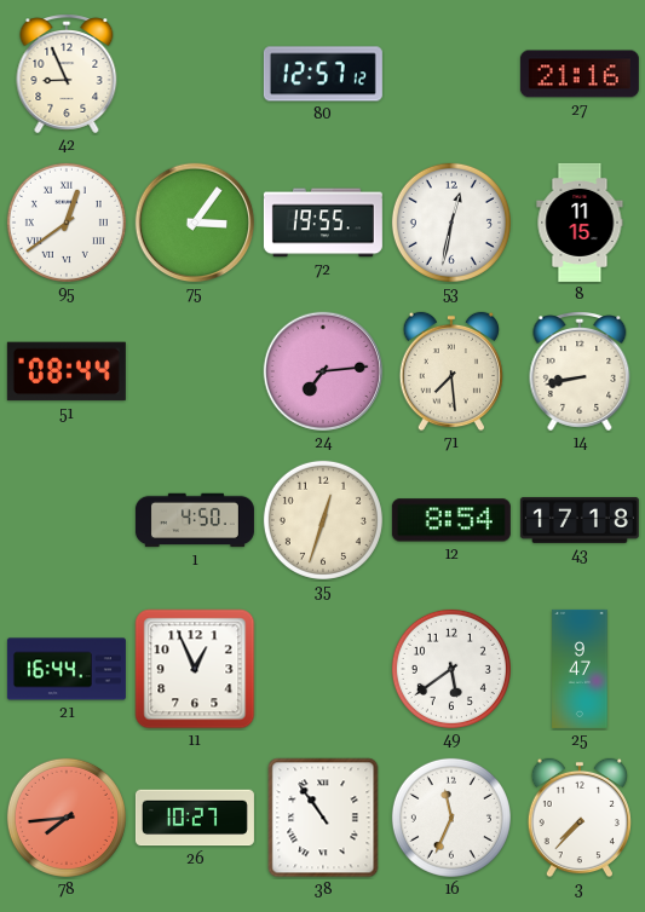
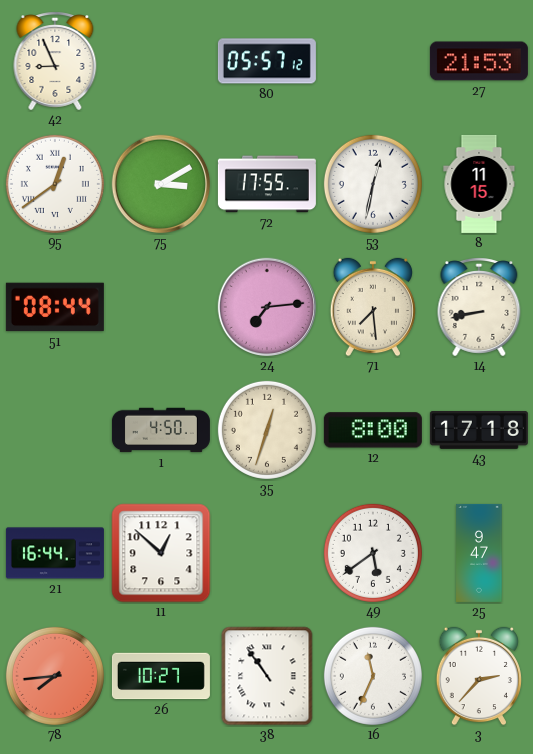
80: 12:57 -> 05:57
27: 21:16 -> 21:53
75: 3:06 -> 3:10
72: 19:55 -> 17:55
12: 8:54 -> 8:00
11: 12:56 -> 12:52
3: 7:37 -> 2:37
